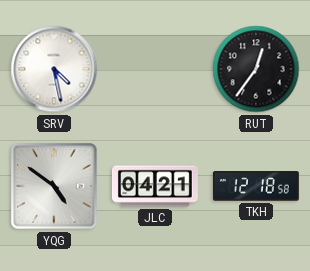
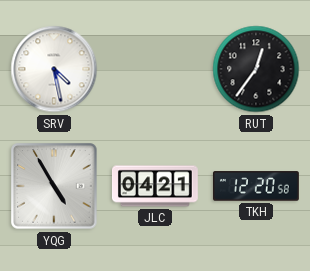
YQG: 4:51 -> 4:55
TKH: 12:18 -> 12:20
